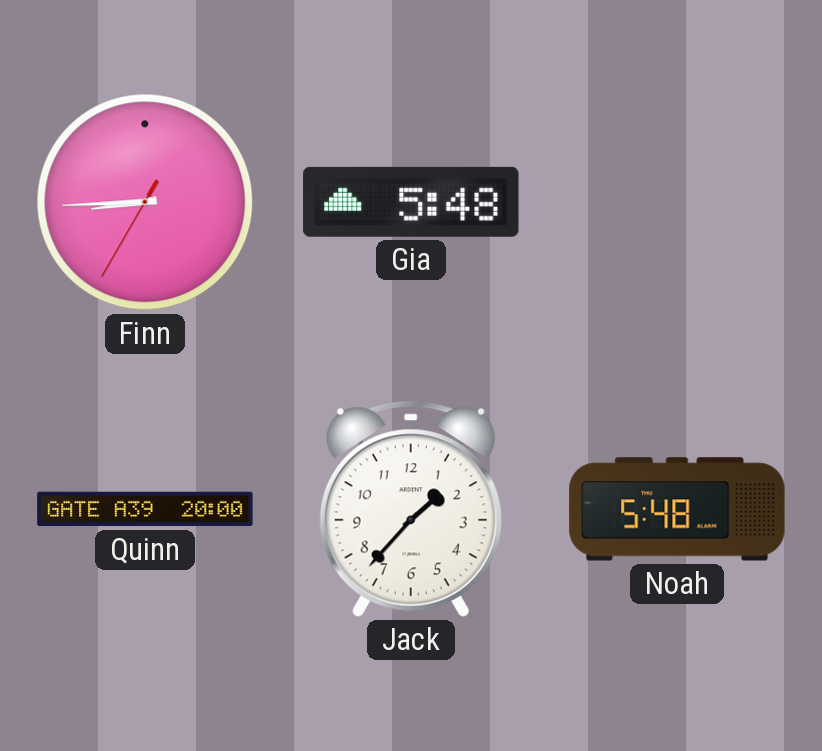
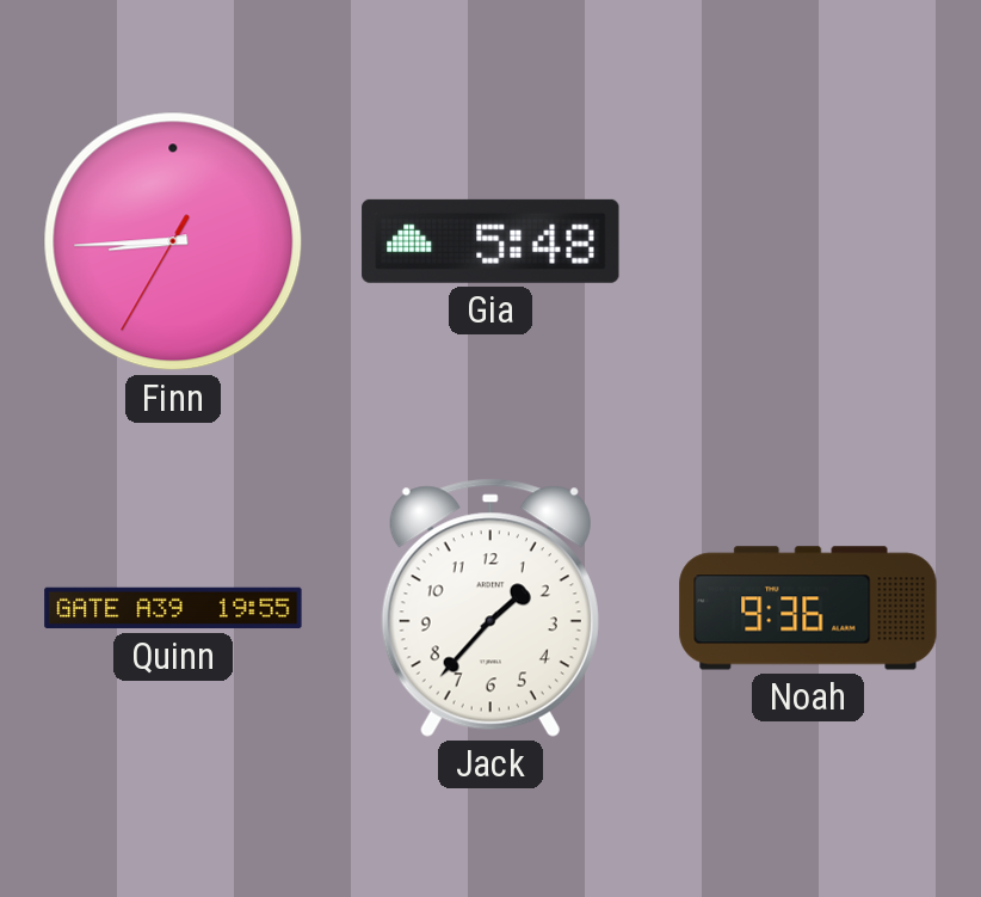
Quinn: 20:00 -> 19:55
Noah: 5:48 -> 9:36
